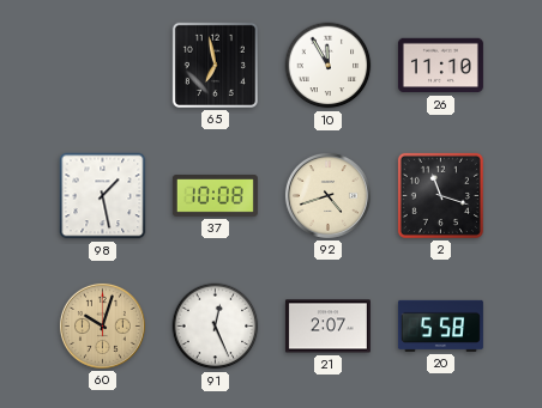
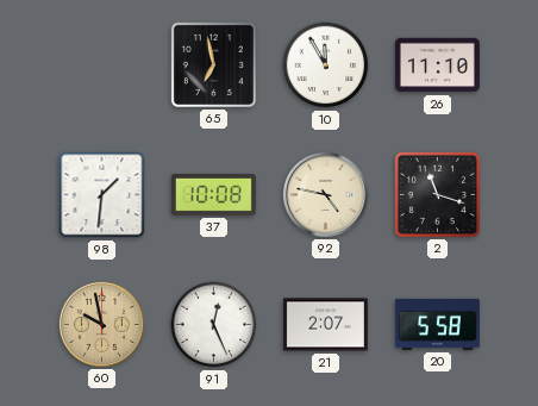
98: 1:28 -> 1:31
92: 4:42 -> 4:47
60: 10:03 -> 9:58
